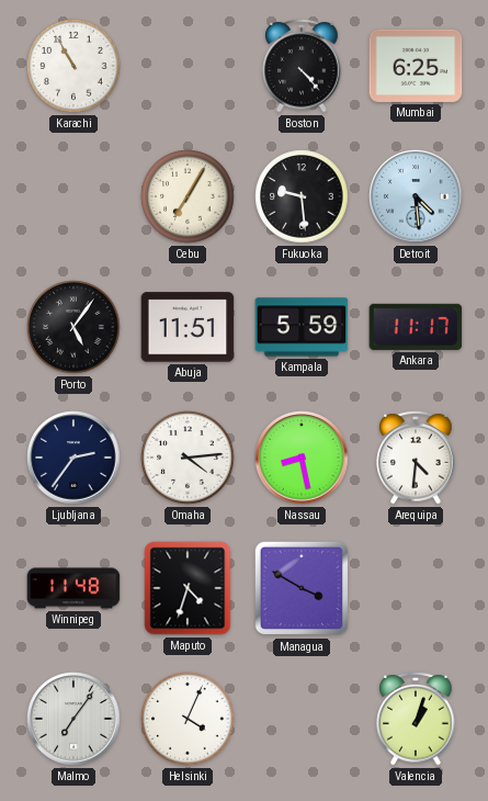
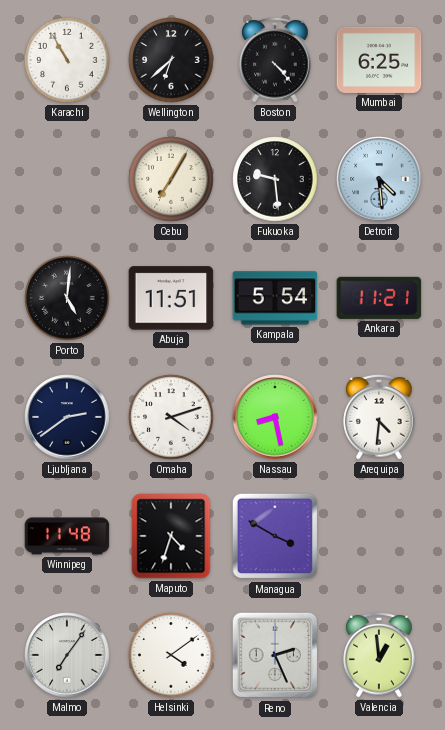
Wellington: none -> 6:38
Porto: 5:06 -> 5:01
Kampala: 5:59 -> 5:54
Ankara: 11:17 -> 11:21
Ljubljana: 2:36 -> 2:39
Omaha: 4:14 -> 4:12
Helsinki: 4:04 -> 4:09
Reno: none -> 2:26
Valencia: 1:03 -> 12:59
